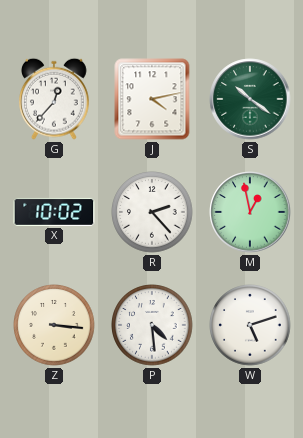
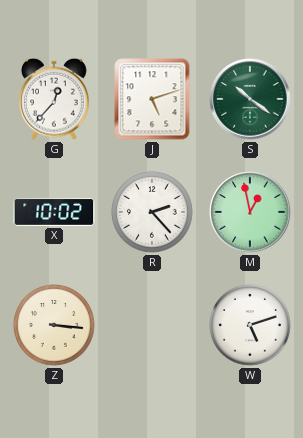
J: 4:13 -> 5:12
P: 4:29 -> none
